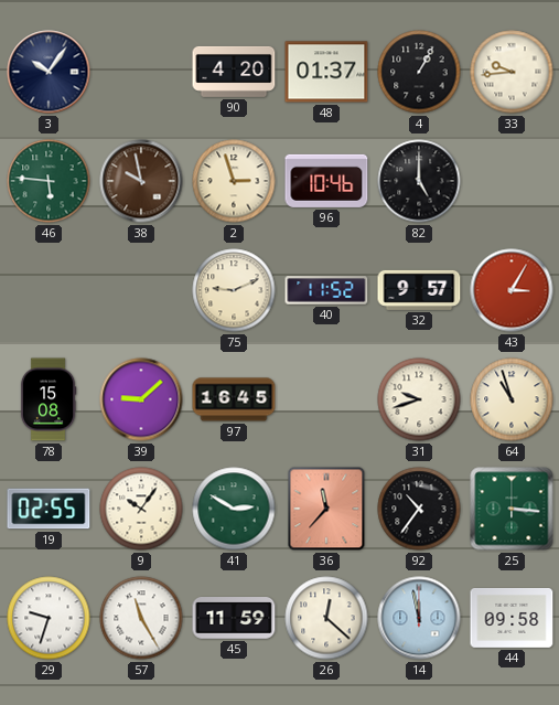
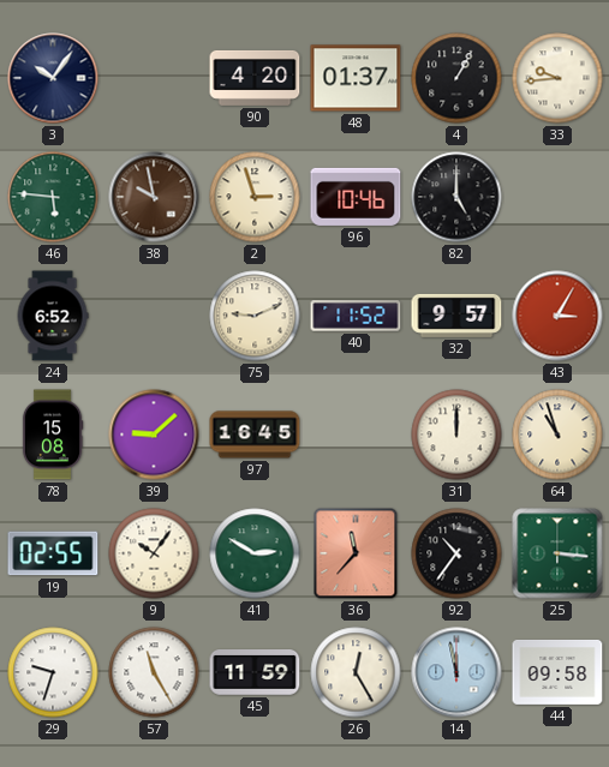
24: none -> 6:52
31: 9:42 -> 12:00
26: 12:22 -> 12:25
